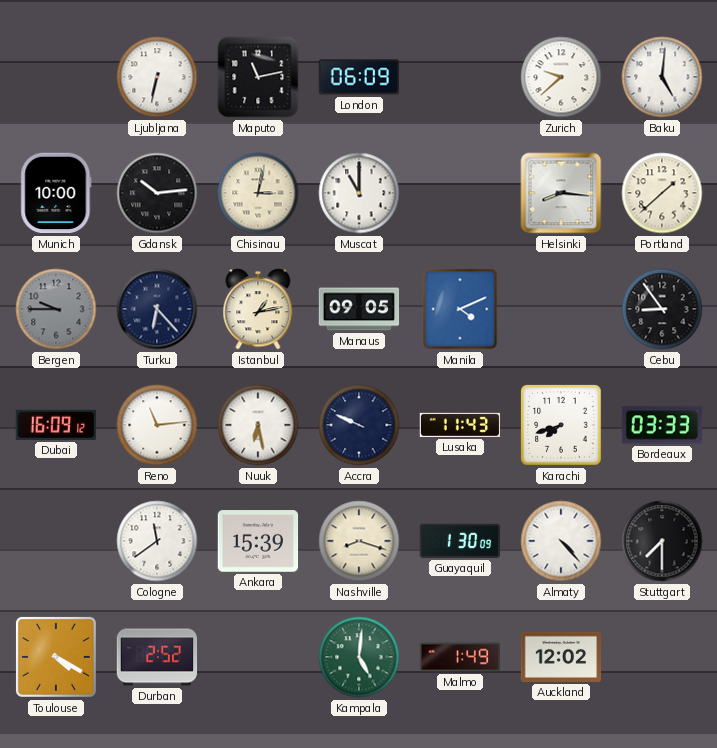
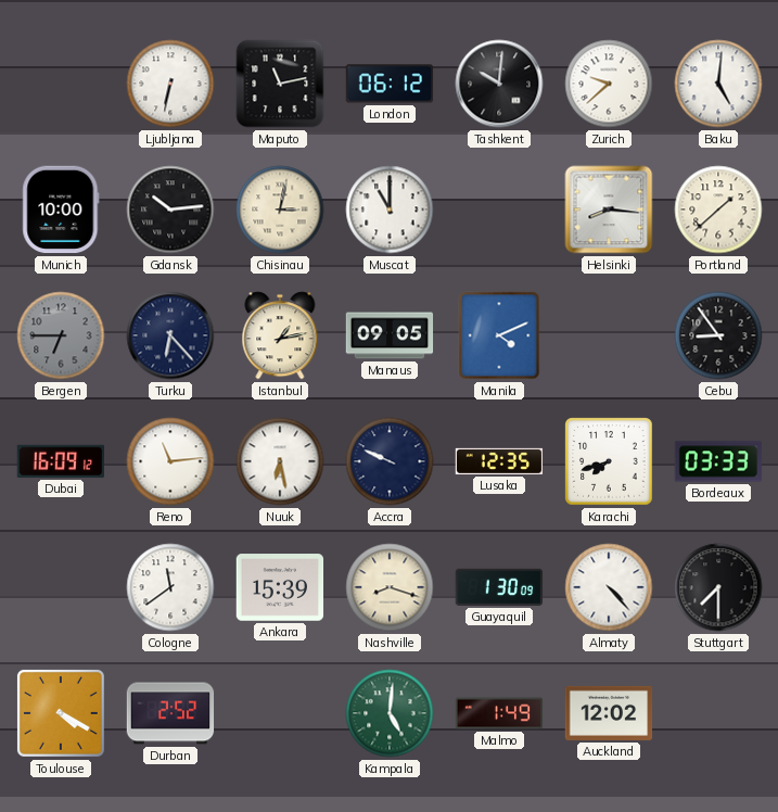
London: 06:09 -> 06:12
Tashkent: none -> 10:01
Bergen: 9:45 -> 6:45
Lusaka: 11:43 -> 12:35
